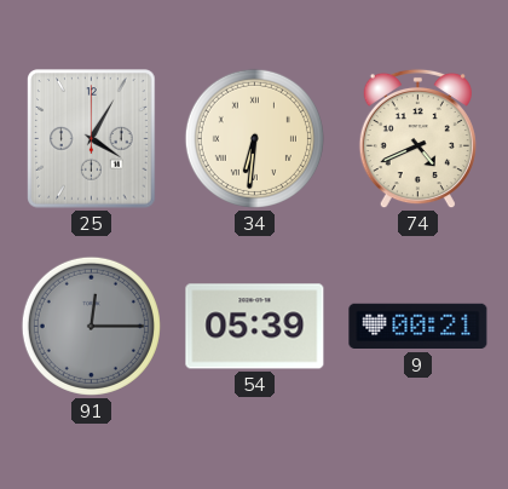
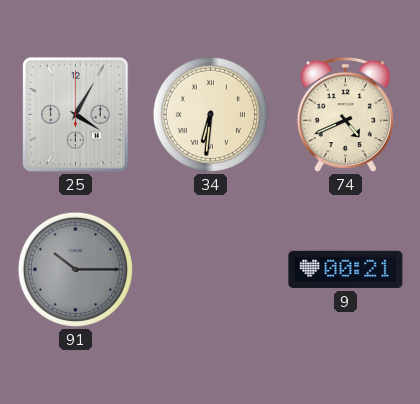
91: 12:15 -> 10:15
54: 05:39 -> none
